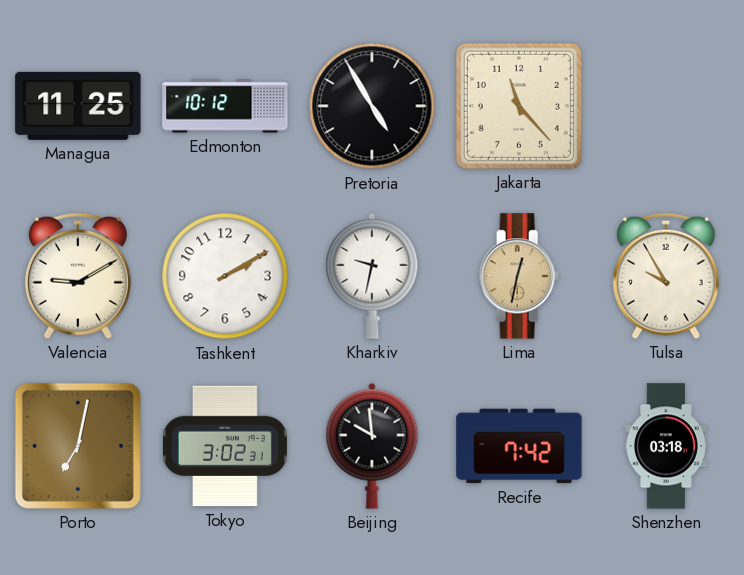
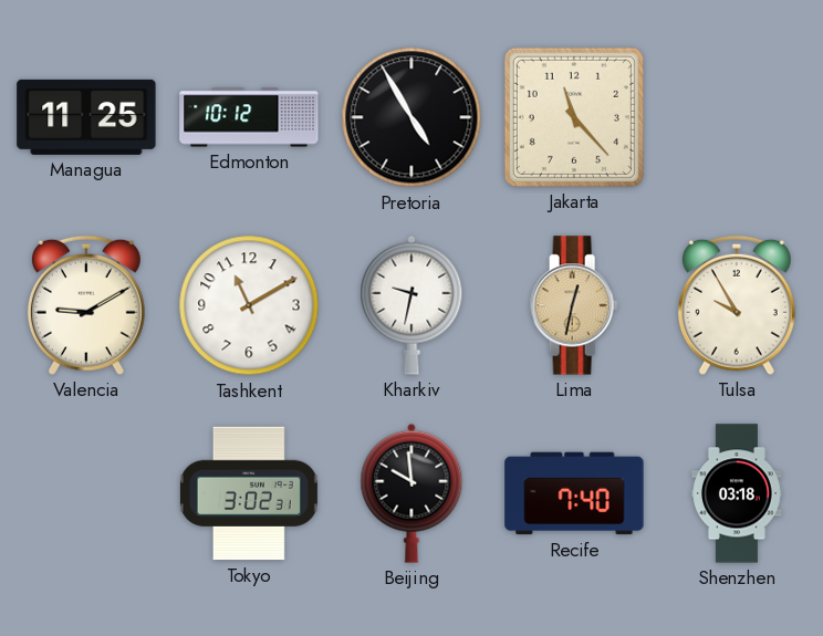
Tashkent: 2:10 -> 11:10
Porto: 7:02 -> none
Recife: 7:42 -> 7:40
